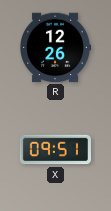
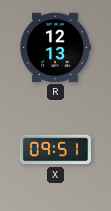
R: 12:26 -> 12:13
